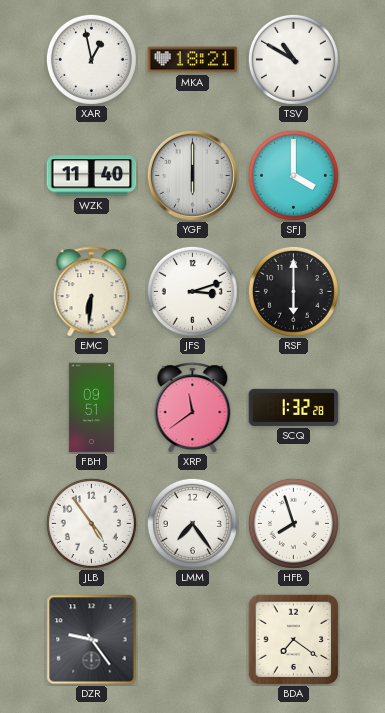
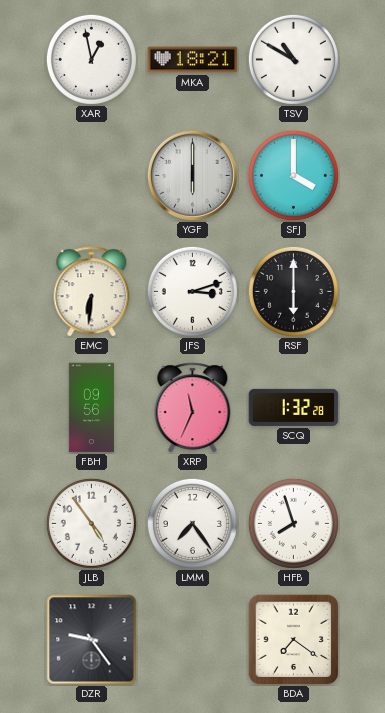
WZK: 11:40 -> none
FBH: 09:51 -> 09:56
XRP: 11:39 -> 11:34
